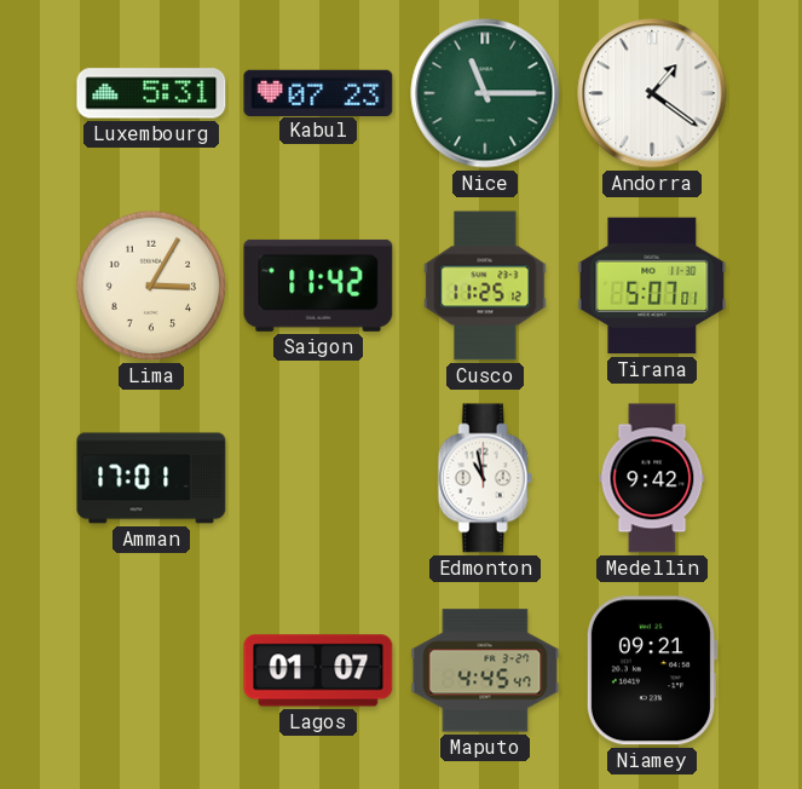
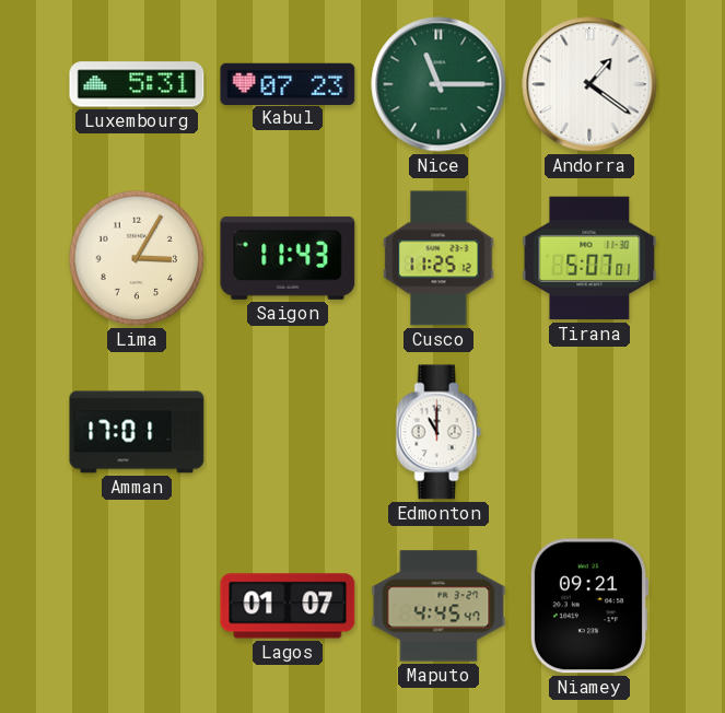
Saigon: 11:42 -> 11:43
Edmonton: 10:58 -> 11:00
Medellin: 9:42 -> none
